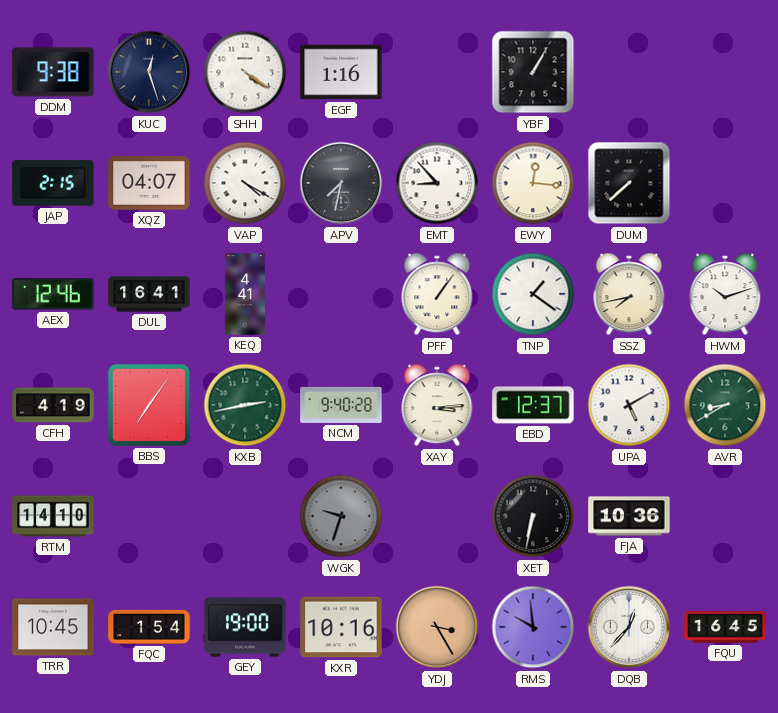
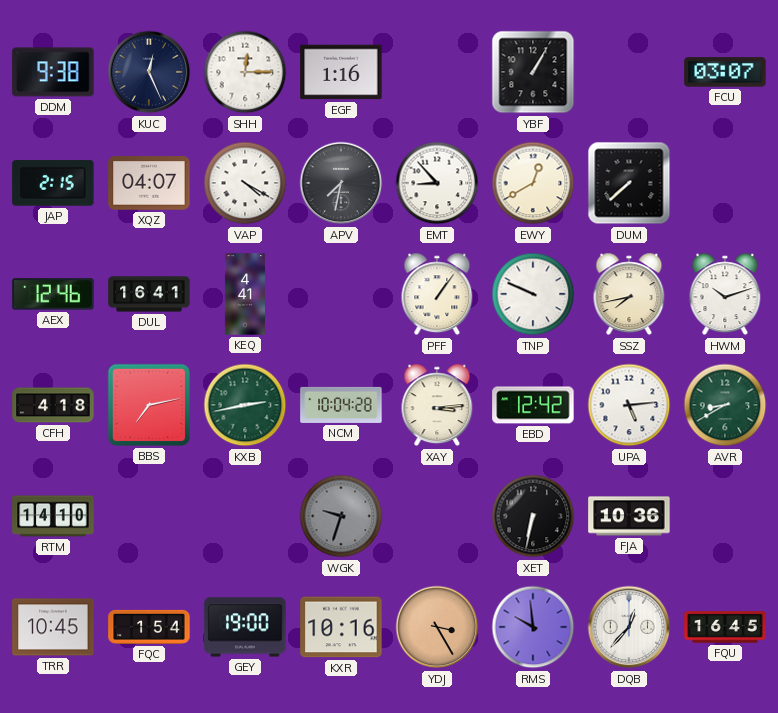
KUC: 12:27 -> 12:26
SHH: 4:21 -> 12:15
FCU: none -> 03:07
EWY: 12:16 -> 12:40
TNP: 1:21 -> 9:49
CFH: 4:19 -> 4:18
BBS: 7:06 -> 7:13
NCM: 9:40 -> 10:04
EBD: 12:37 -> 12:42
UPA: 5:10 -> 5:14
